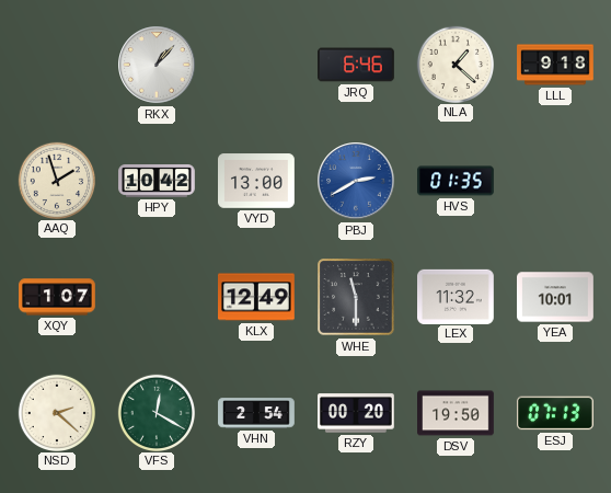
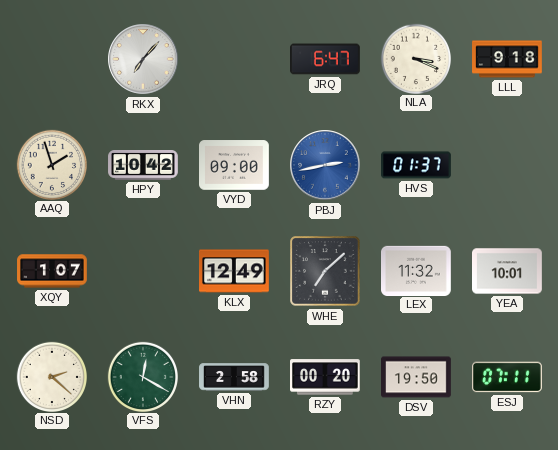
RKX: 1:07 -> 7:07
JRQ: 6:46 -> 6:47
NLA: 1:22 -> 3:19
VYD: 13:00 -> 09:00
PBJ: 2:40 -> 2:43
HVS: 01:35 -> 01:37
WHE: 11:30 -> 7:08
VHN: 2:54 -> 2:58
ESJ: 07:13 -> 07:11
